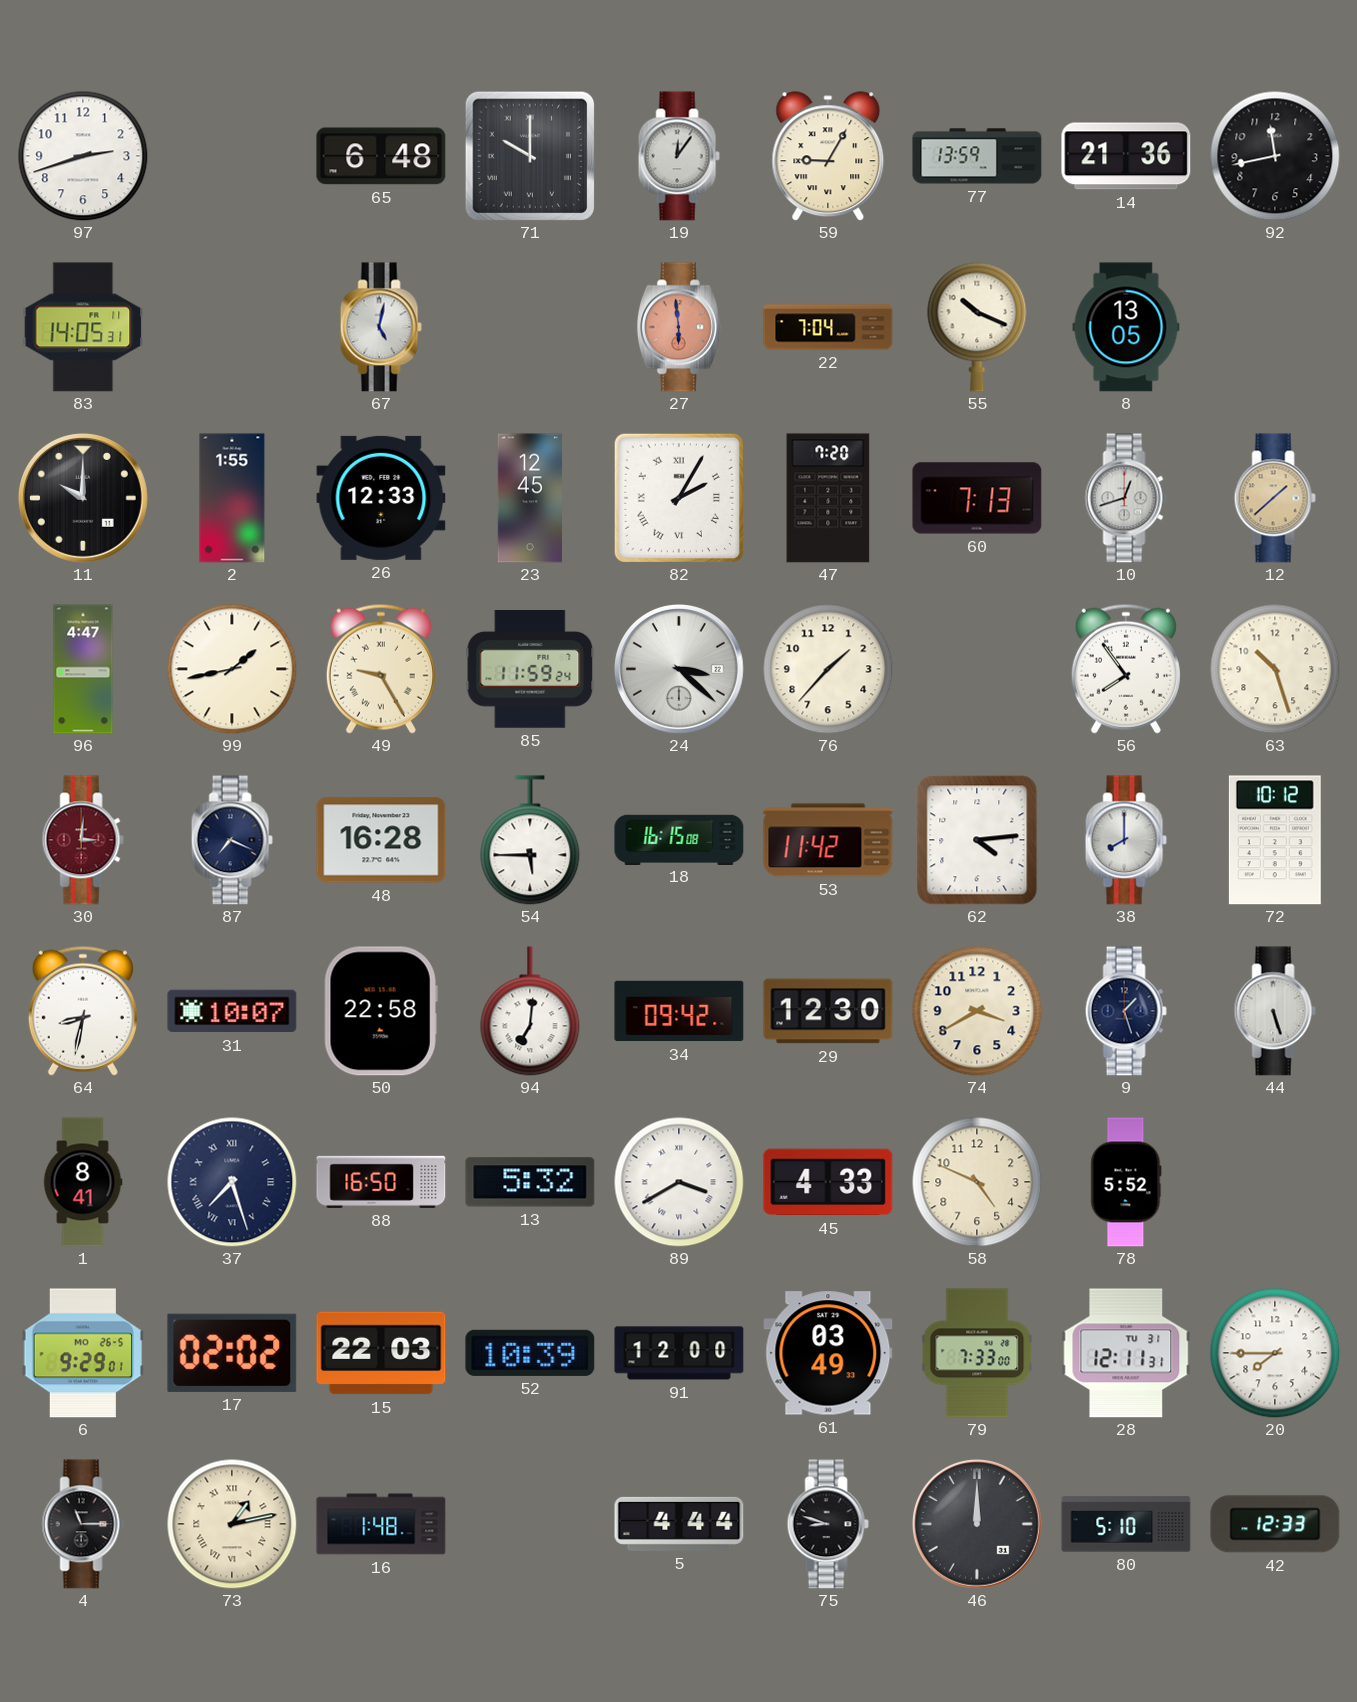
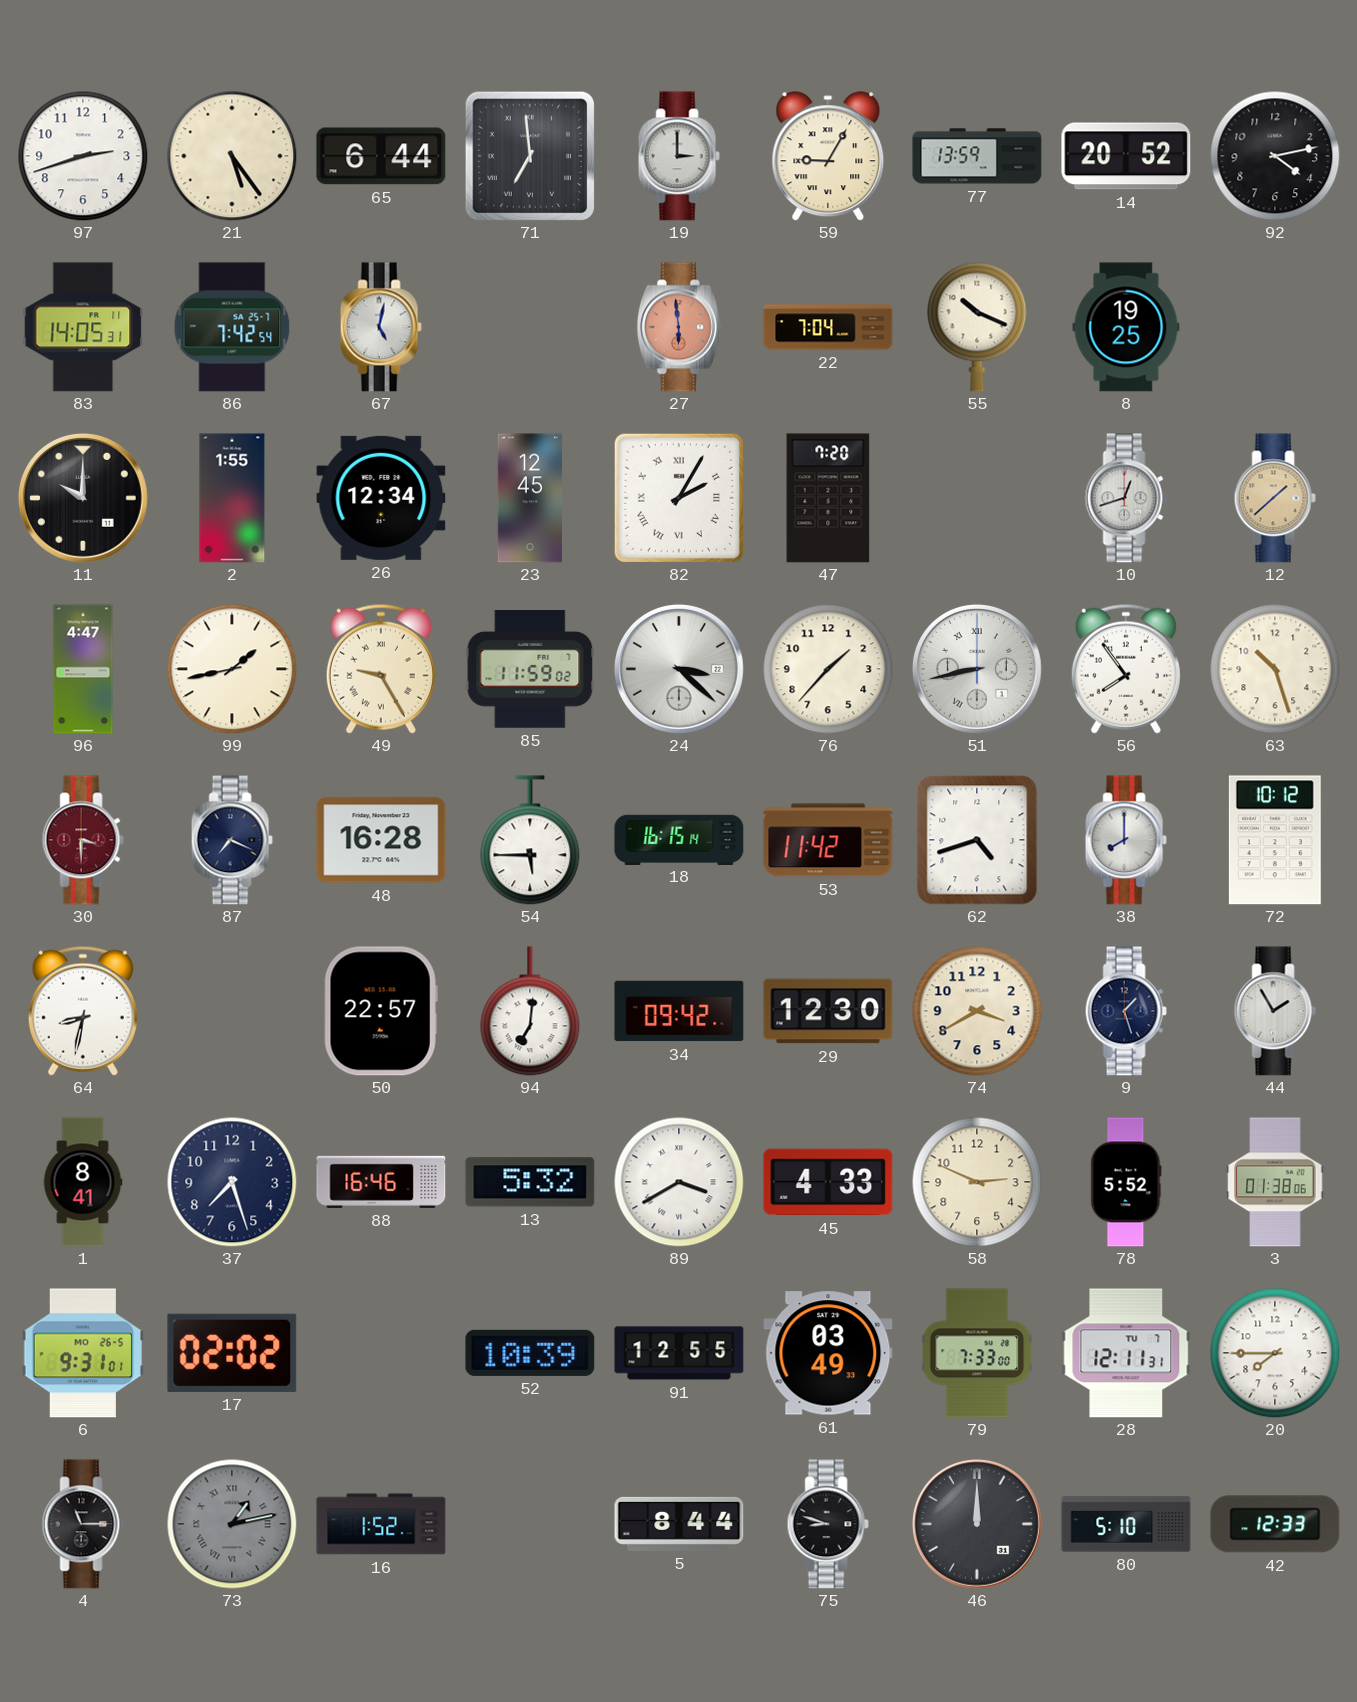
21: none -> 5:24
65: 6:48 -> 6:44
71: 10:00 -> 6:59
19: 12:06 -> 3:00
14: 21:36 -> 20:52
92: 11:43 -> 4:13
86: none -> 7:42
8: 13:05 -> 19:25
26: 12:33 -> 12:34
60: 7:13 -> none
85: 11:59:24 -> 11:59:02
51: none -> 8:43
30: 3:01 -> 3:30
18: 16:15:08 -> 16:15:14
62: 4:14 -> 4:42
31: 10:07 -> none
50: 22:58 -> 22:57
44: 5:27 -> 1:55
37 numerals: Roman -> Arabic
88: 16:50 -> 16:46
58: 4:49 -> 2:49
3: none -> 01:38
6: 9:29 -> 9:31
15: 22:03 -> none
91: 12:00 -> 12:55
28 date: TU 31 -> TU 7
73 dial: cream -> grey
16: 1:48 -> 1:52
5: 4:44 -> 8:44
